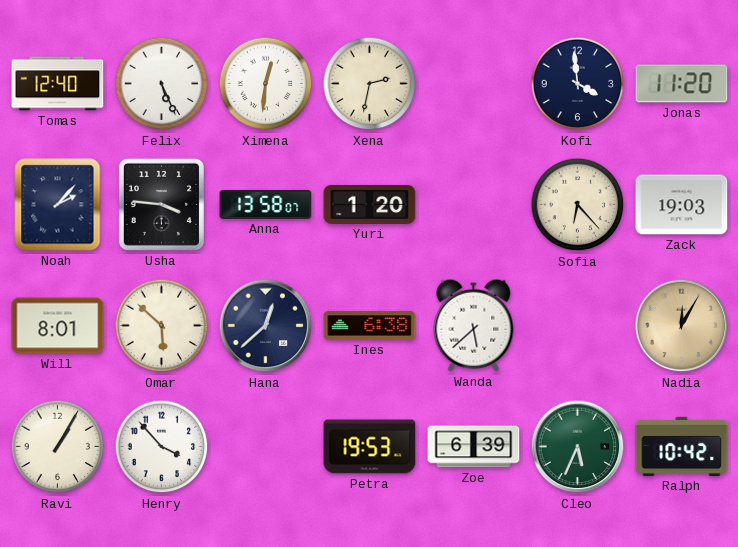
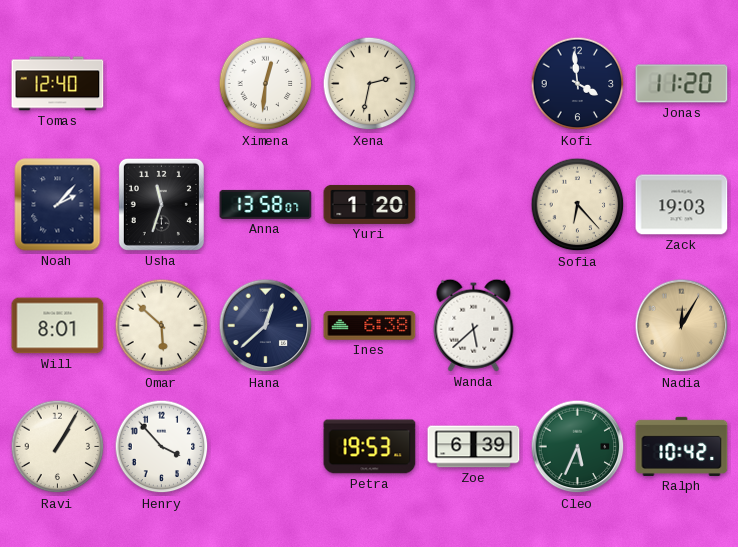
Felix: 5:26 -> none
Usha: 3:46 -> 11:33
